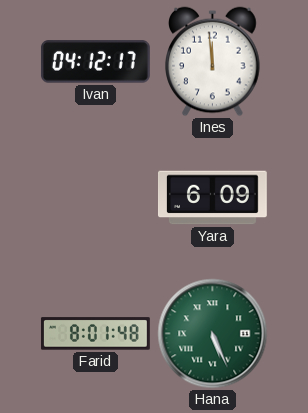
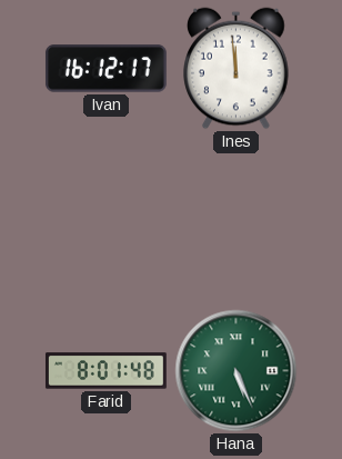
Ivan: 04:12 -> 16:12
Yara: 6:09 -> none
